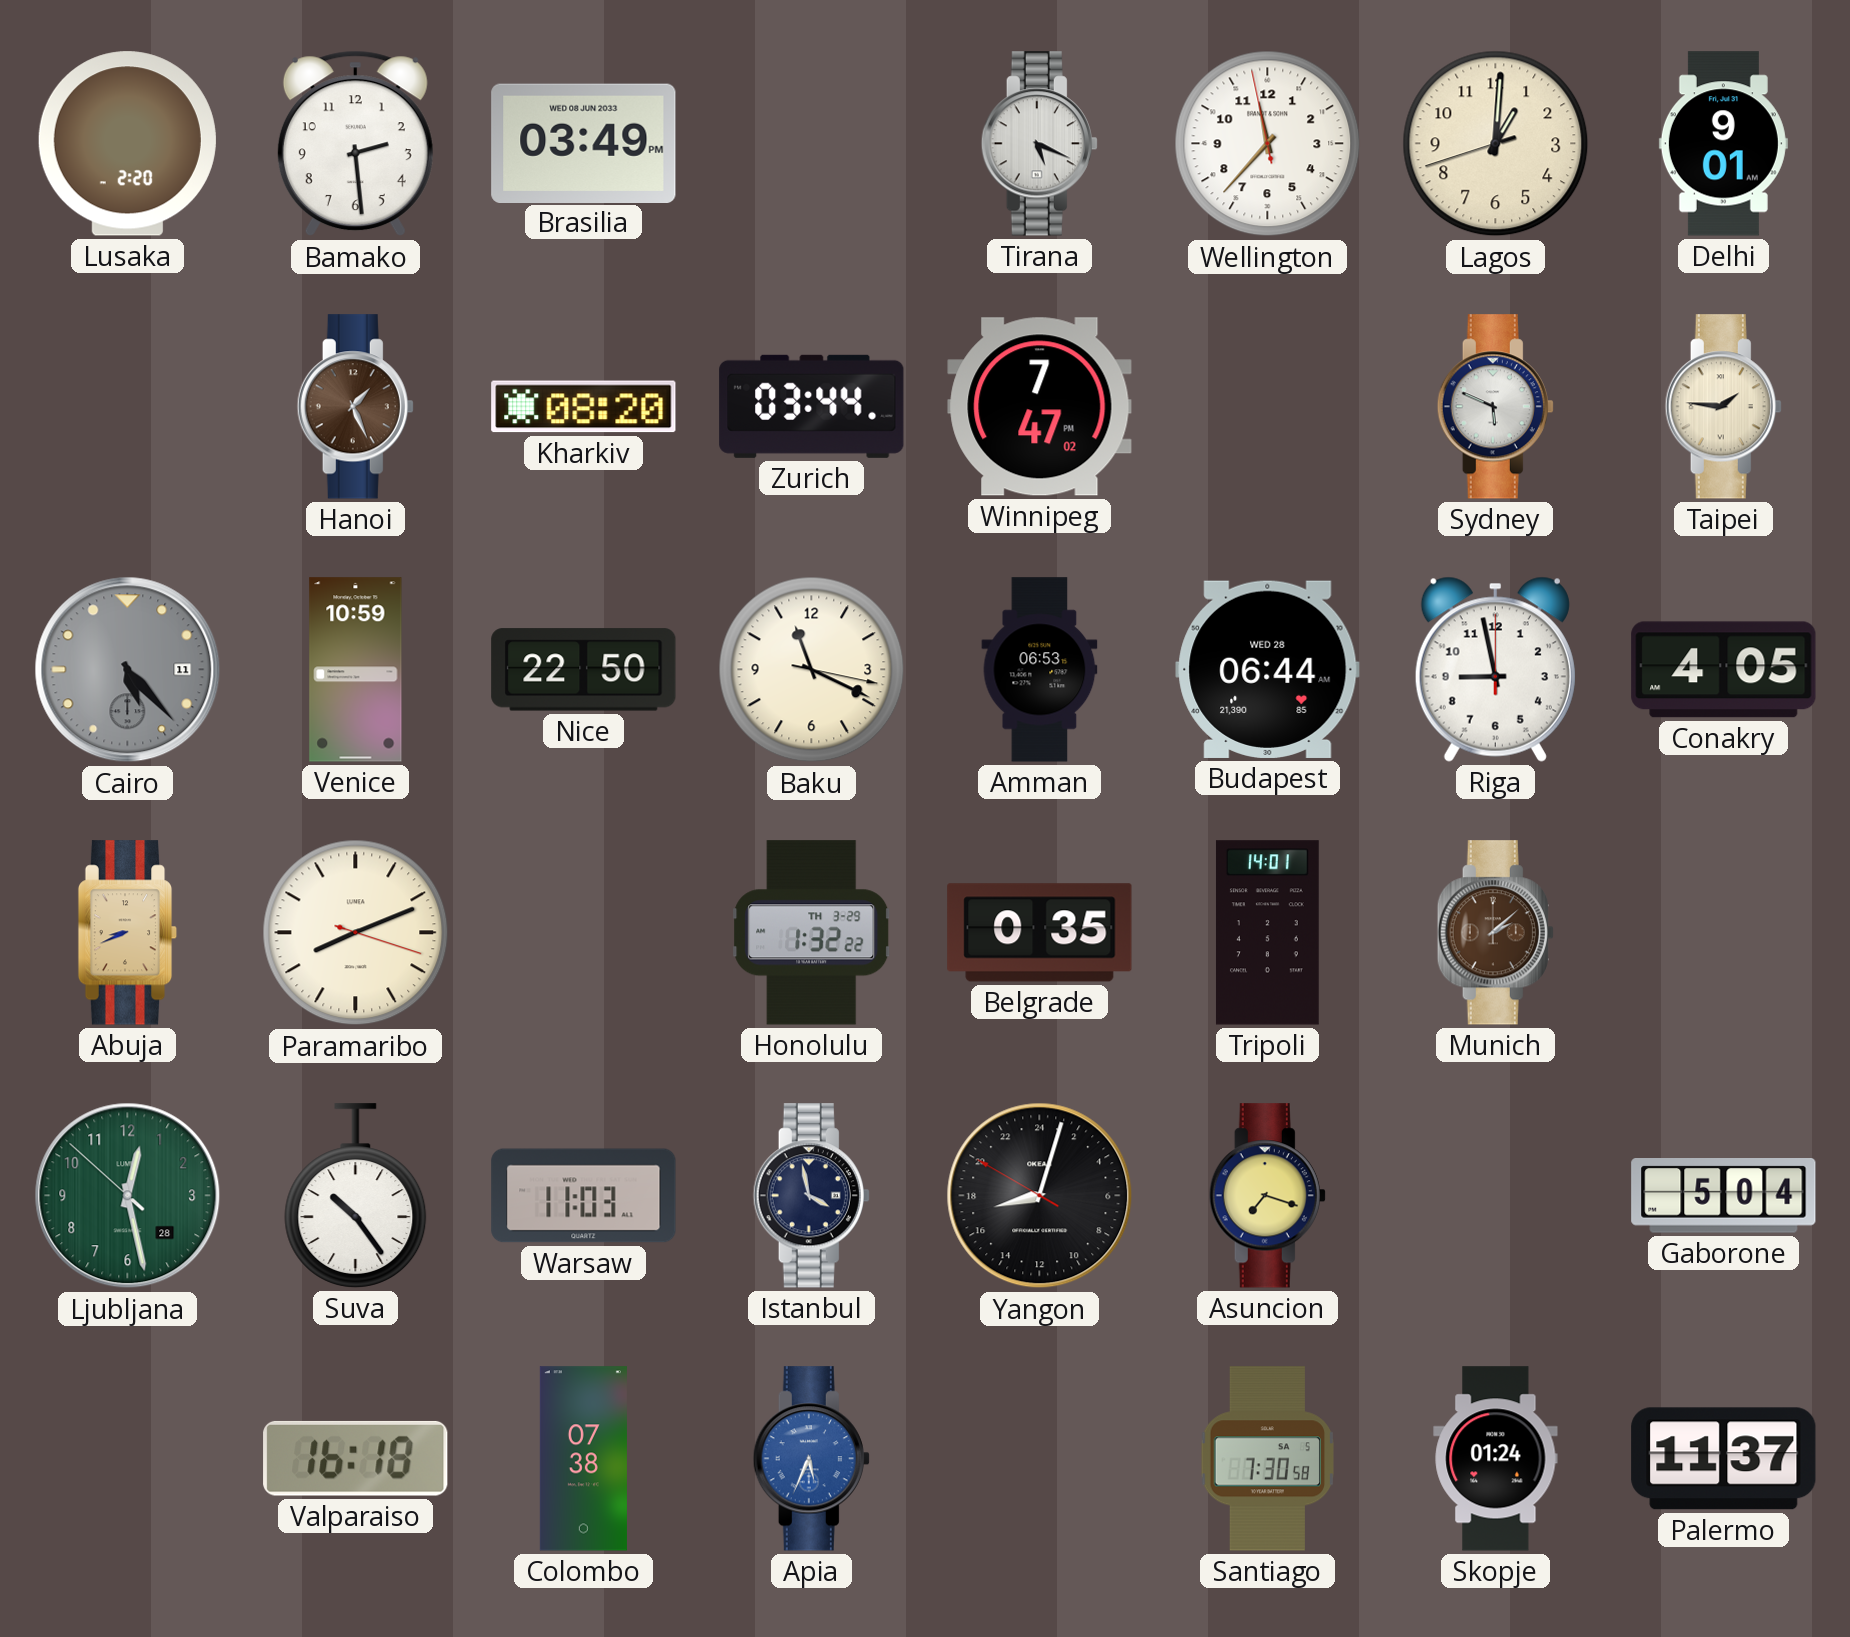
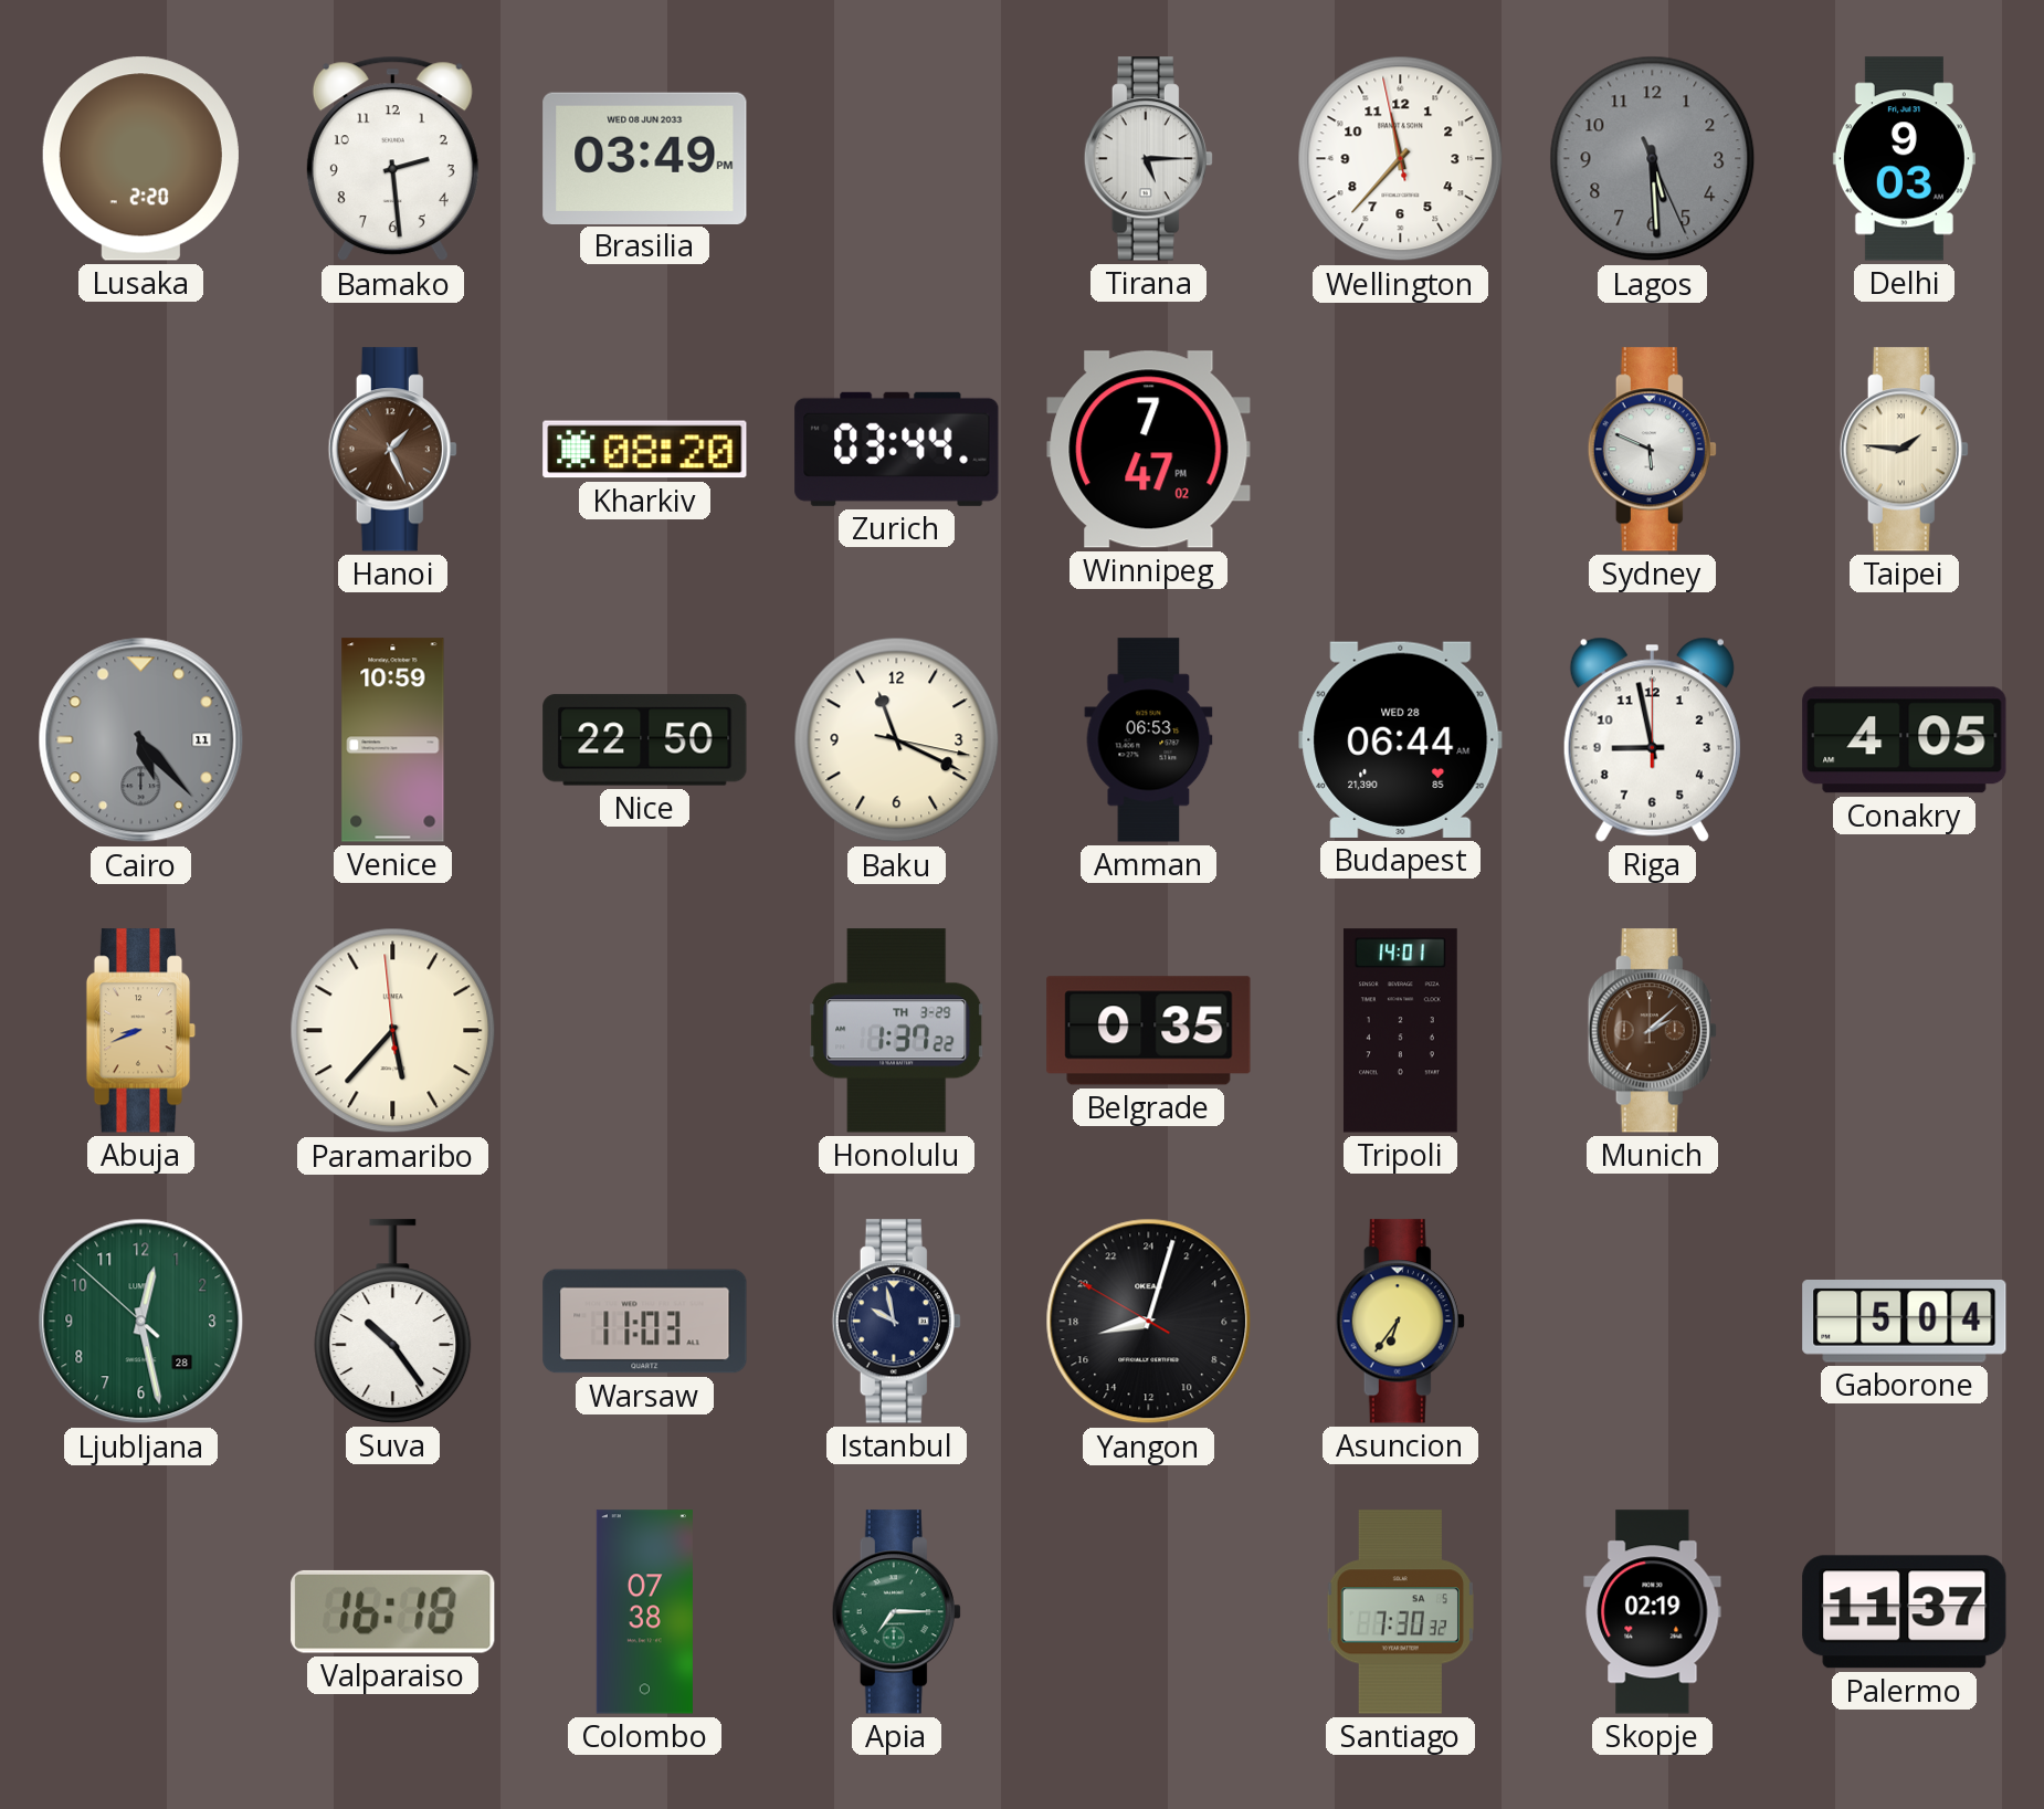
Tirana: 5:19 -> 5:15
Lagos: 1:00 -> 5:29
Lagos dial: cream -> grey
Delhi: 9:01 -> 9:03
Paramaribo: 8:11 -> 5:36
Honolulu: 1:32 -> 1:37
Istanbul: 3:58 -> 9:58
Asuncion: 7:18 -> 6:36
Apia: 5:34 -> 7:15
Apia dial: blue -> green
Santiago: 7:30:58 -> 7:30:32
Skopje: 01:24 -> 02:19
